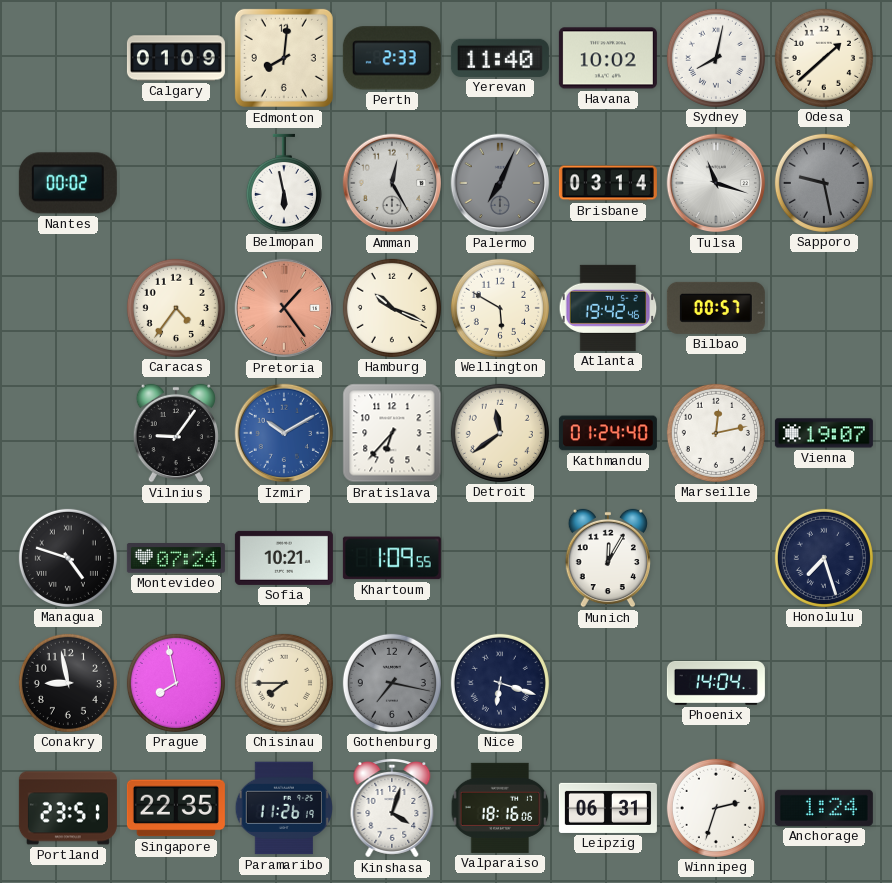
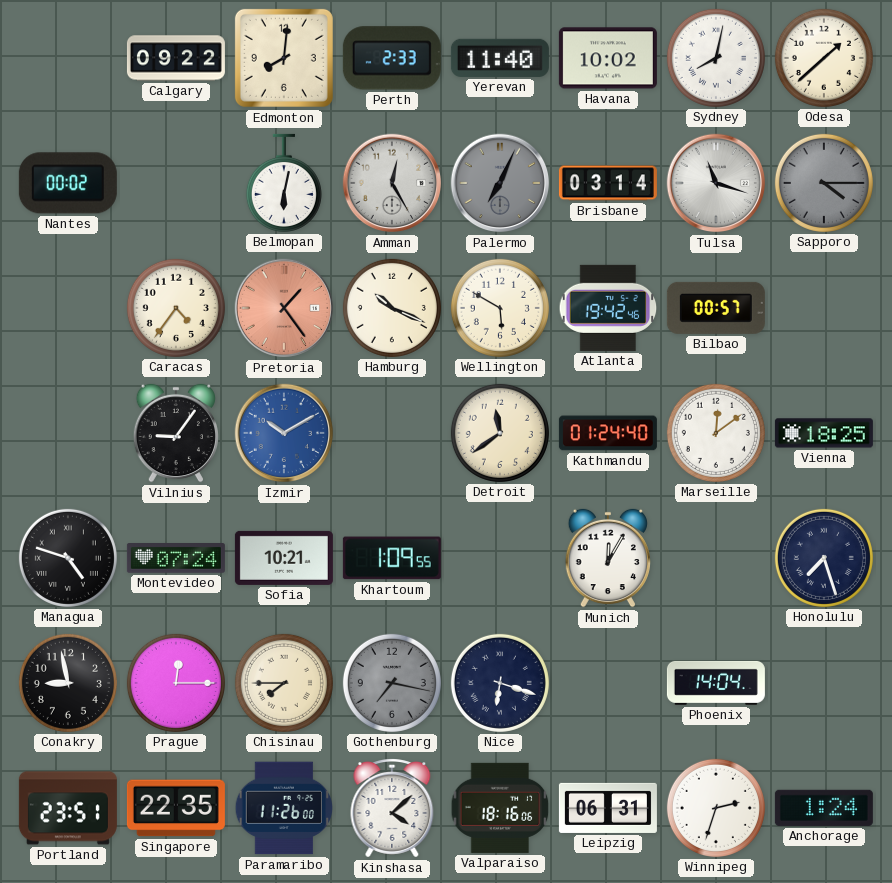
Calgary: 01:09 -> 09:22
Belmopan: 5:58 -> 6:02
Sapporo: 9:28 -> 4:15
Bratislava: 6:37 -> none
Marseille: 12:13 -> 12:09
Vienna: 19:07 -> 18:25
Prague: 7:58 -> 12:15
Paramaribo: 11:26:19 -> 11:26:00
Kinshasa: 4:03 -> 4:08
